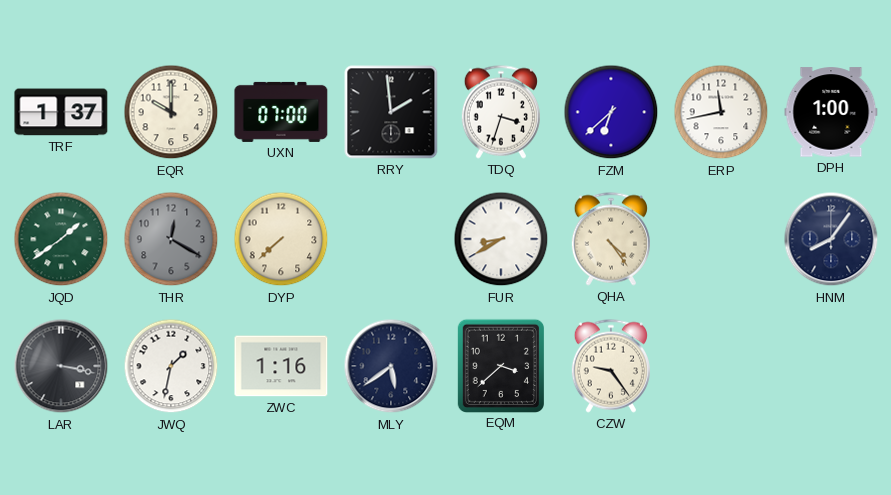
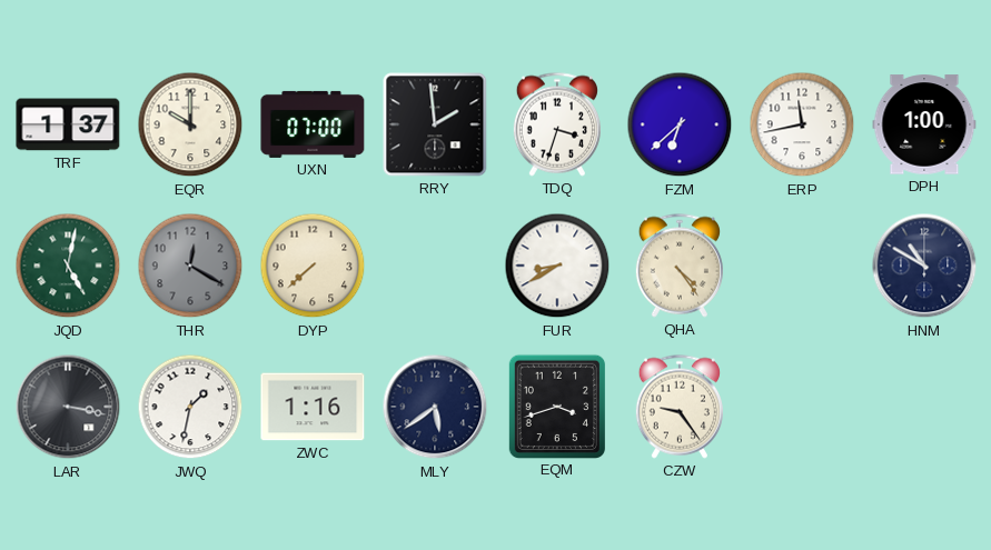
JQD: 1:39 -> 5:02
HNM: 8:06 -> 10:50
EQM: 3:38 -> 3:42
